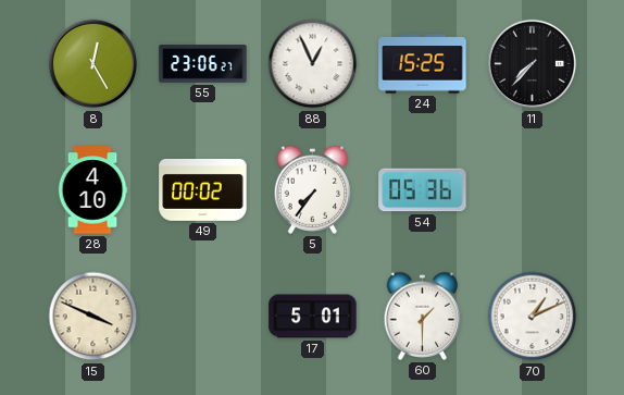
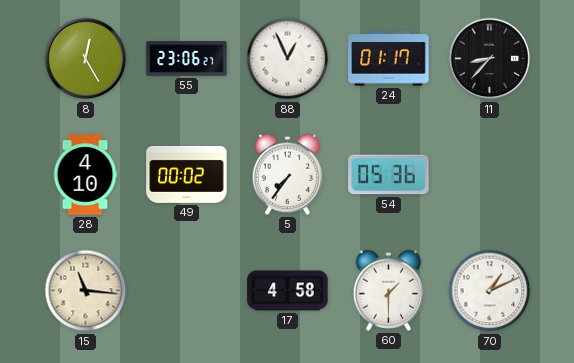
24: 15:25 -> 01:17
11: 7:37 -> 8:37
15: 3:49 -> 11:16
17: 5:01 -> 4:58
